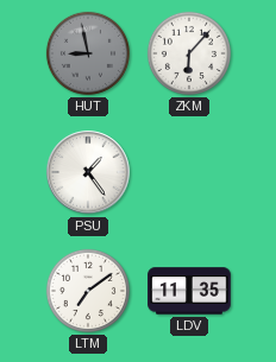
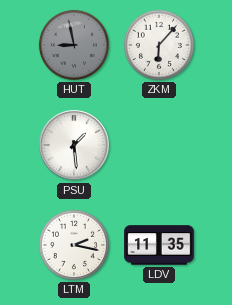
PSU: 1:24 -> 1:29
LTM: 7:09 -> 2:17
